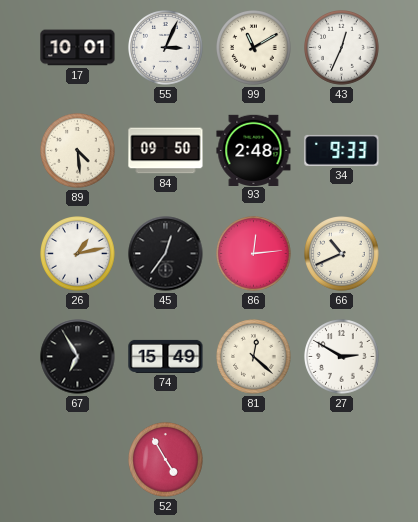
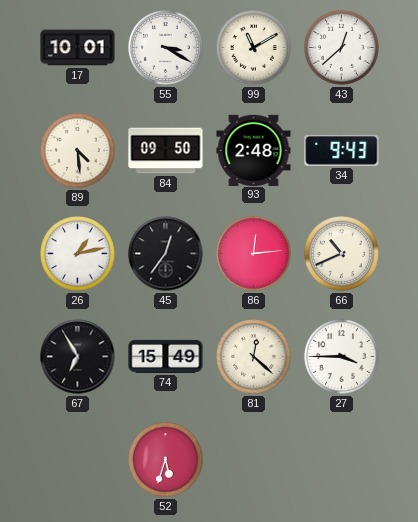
55: 3:04 -> 3:20
43: 12:34 -> 12:38
34: 9:33 -> 9:43
27: 2:50 -> 3:45
52: 4:55 -> 5:33
